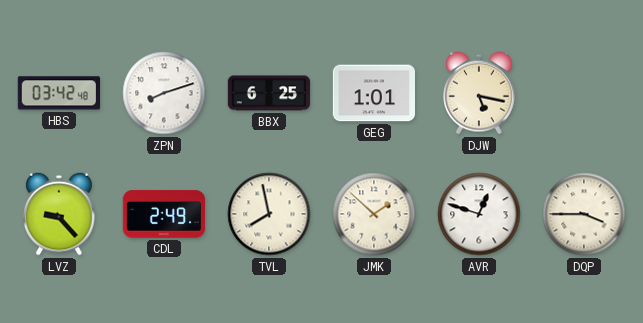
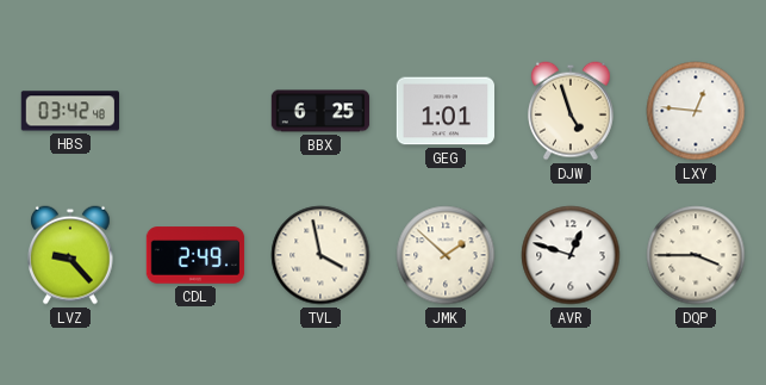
ZPN: 8:12 -> none
DJW: 5:17 -> 4:57
LXY: none -> 12:46
TVL: 7:58 -> 3:58
